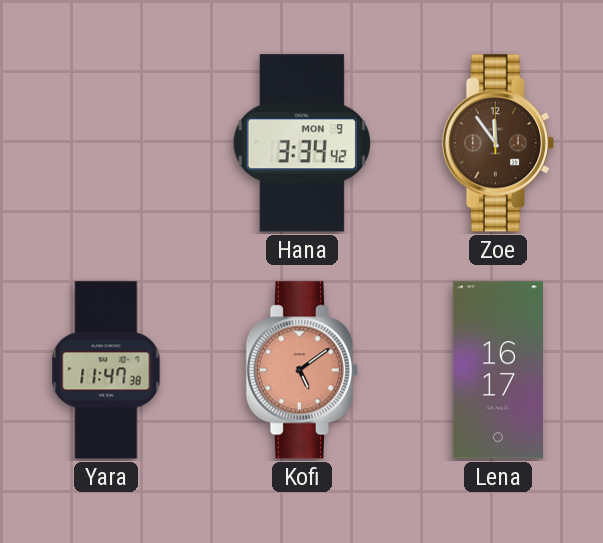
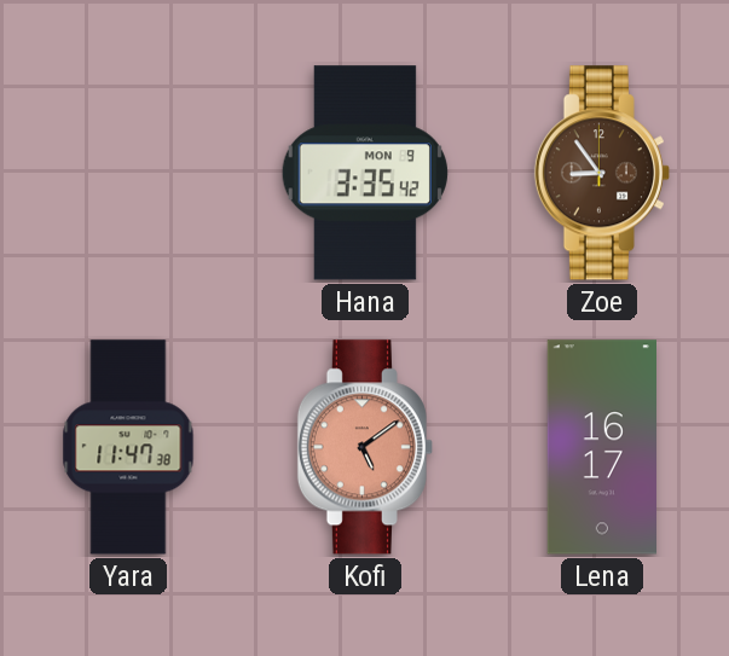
Hana: 3:34 -> 3:35
Zoe: 11:54 -> 8:54
